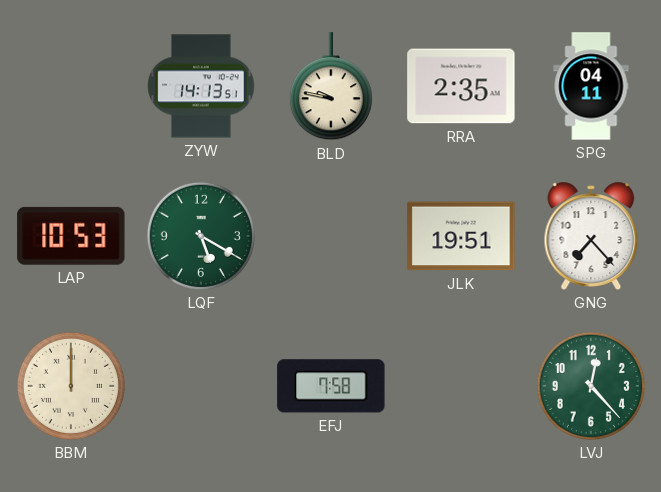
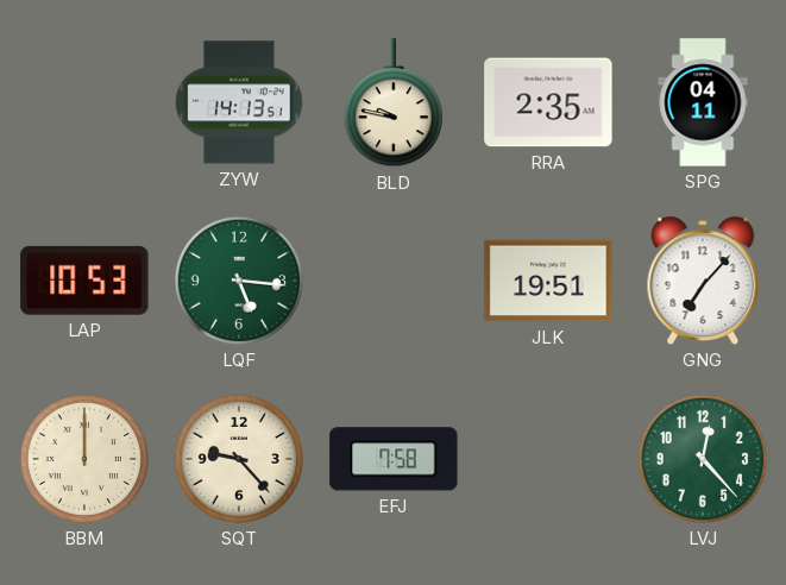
LQF: 5:20 -> 5:16
GNG: 7:23 -> 7:07
SQT: none -> 9:23
